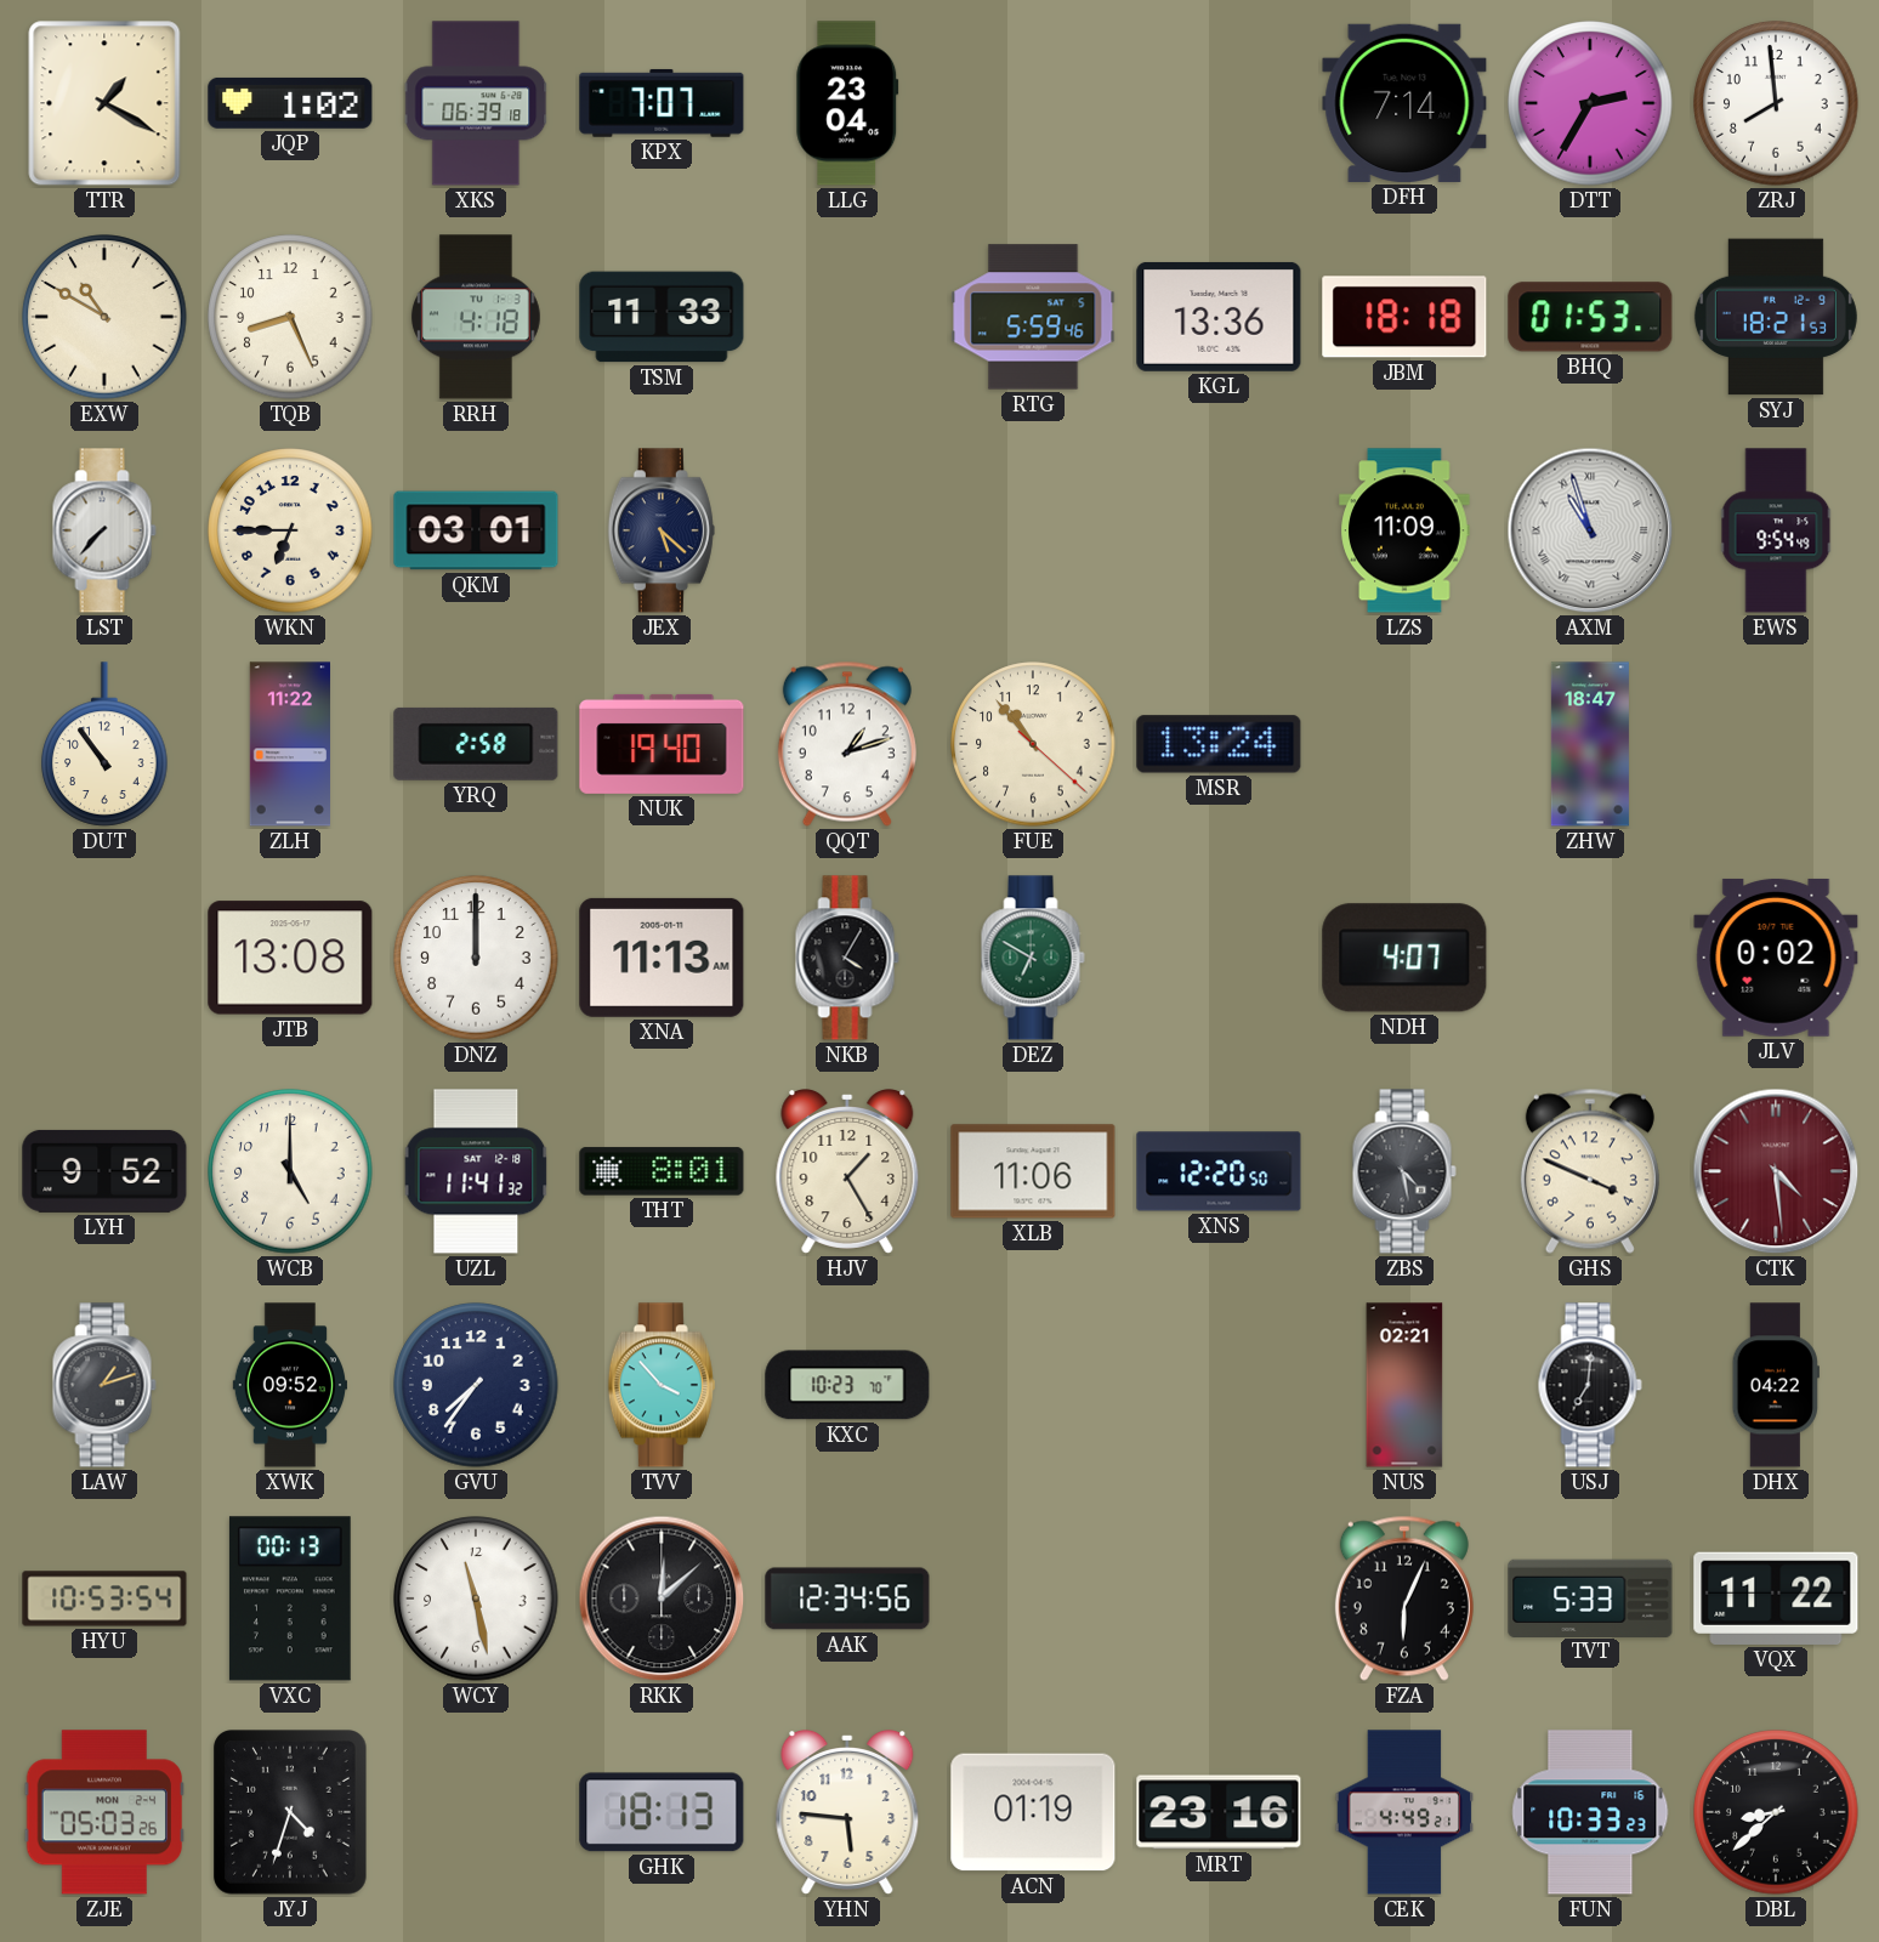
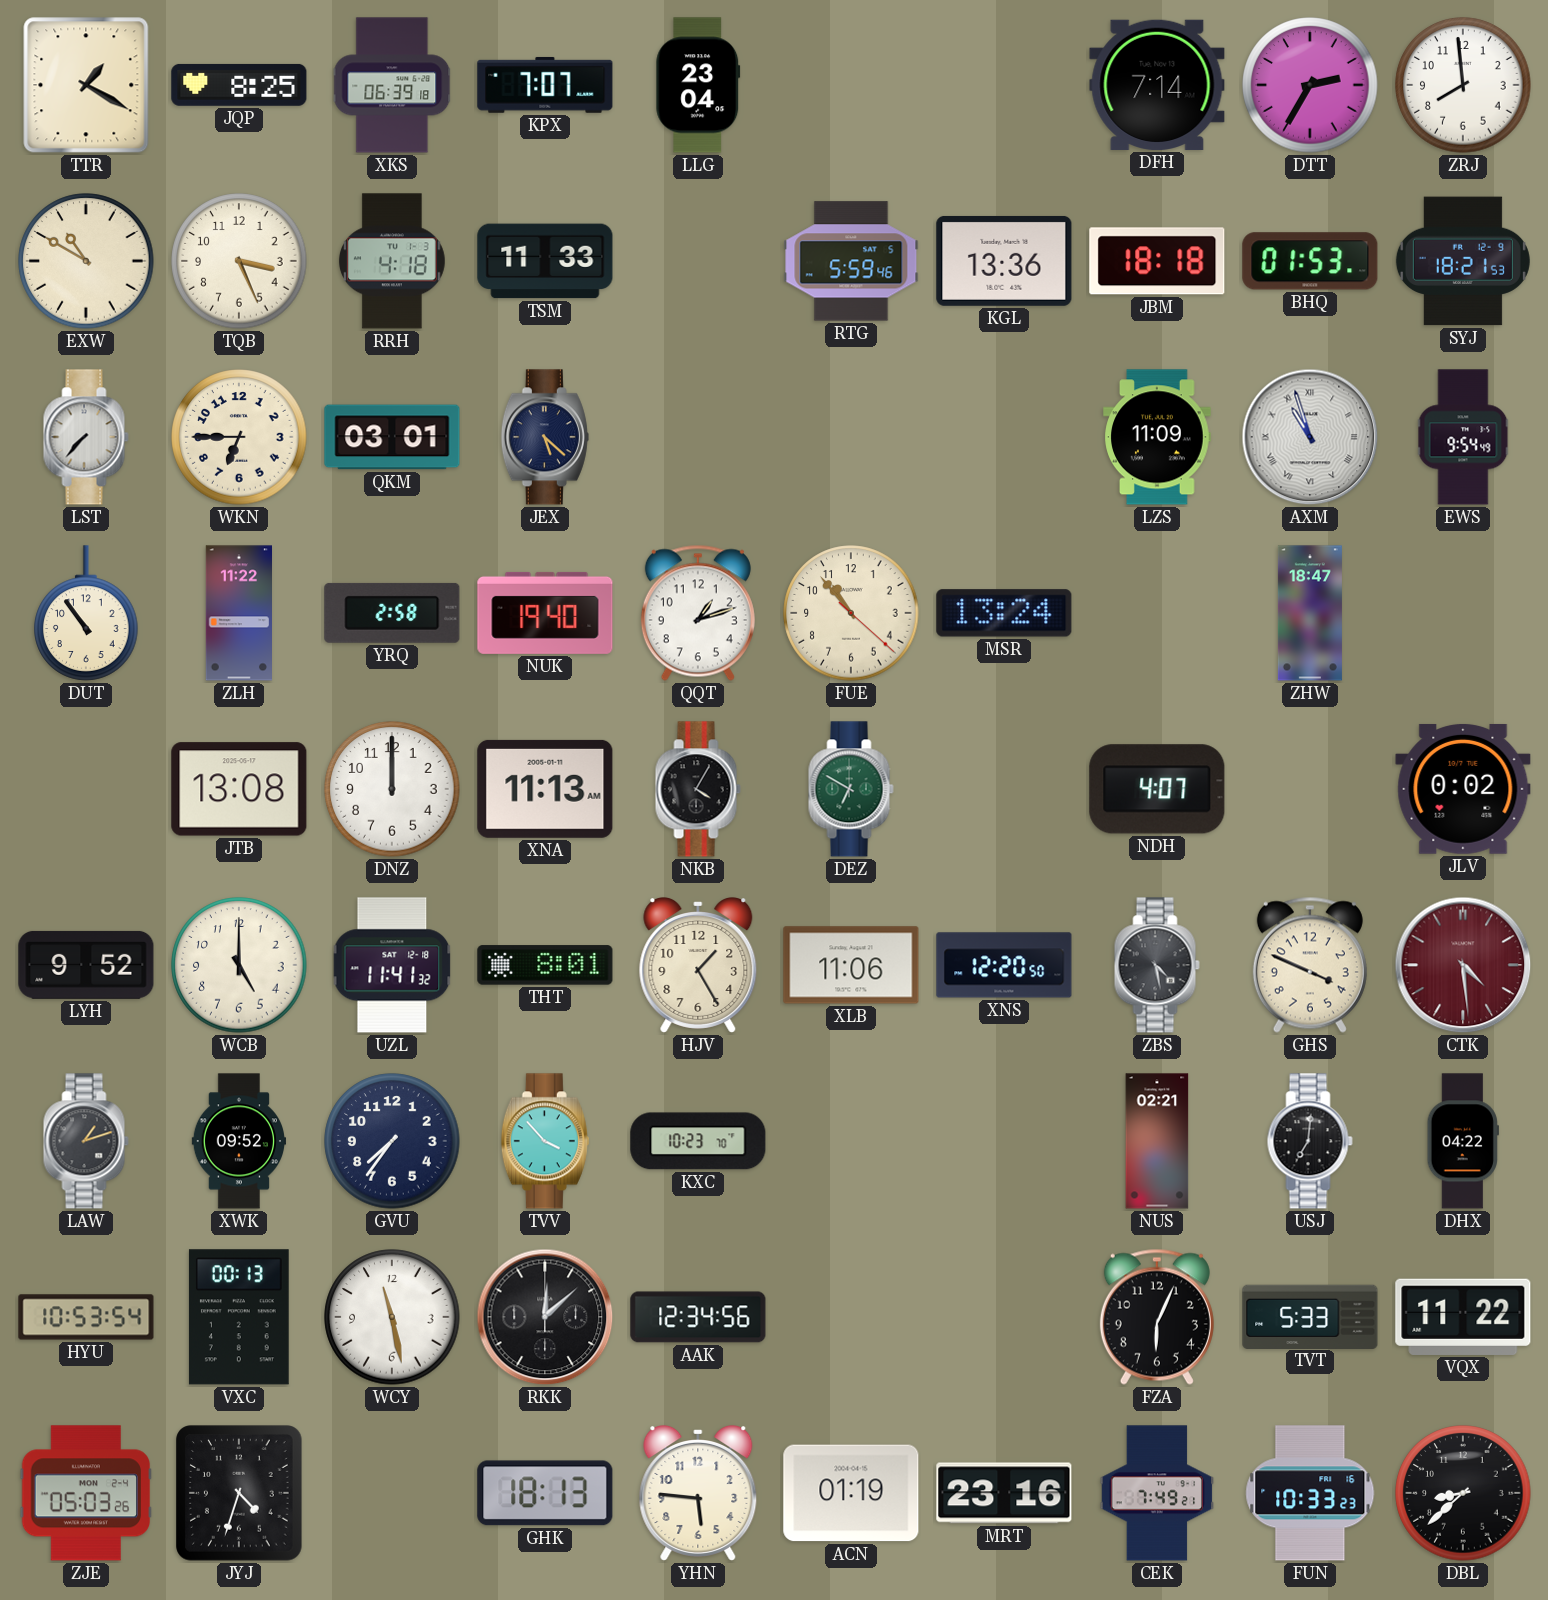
JQP: 1:02 -> 8:25
TQB: 8:26 -> 3:26
CEK: 4:49 -> 7:49
